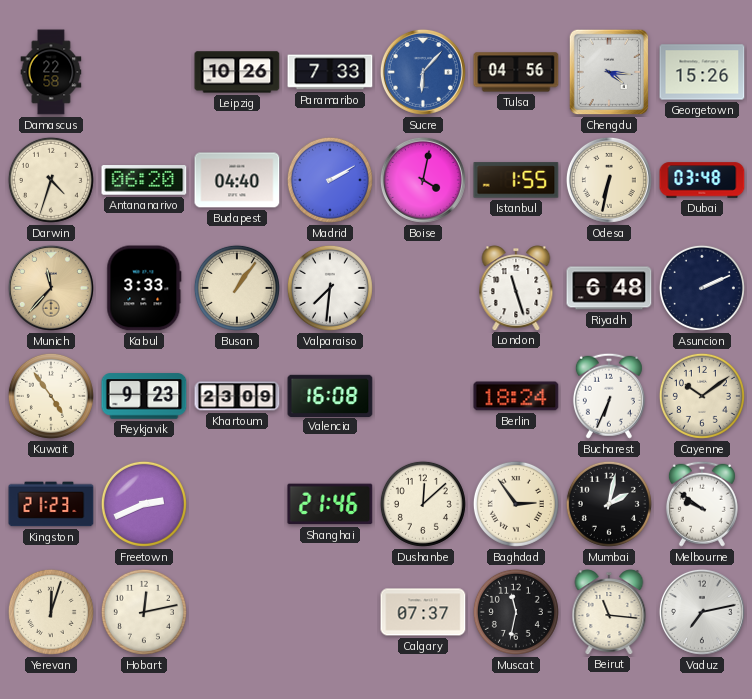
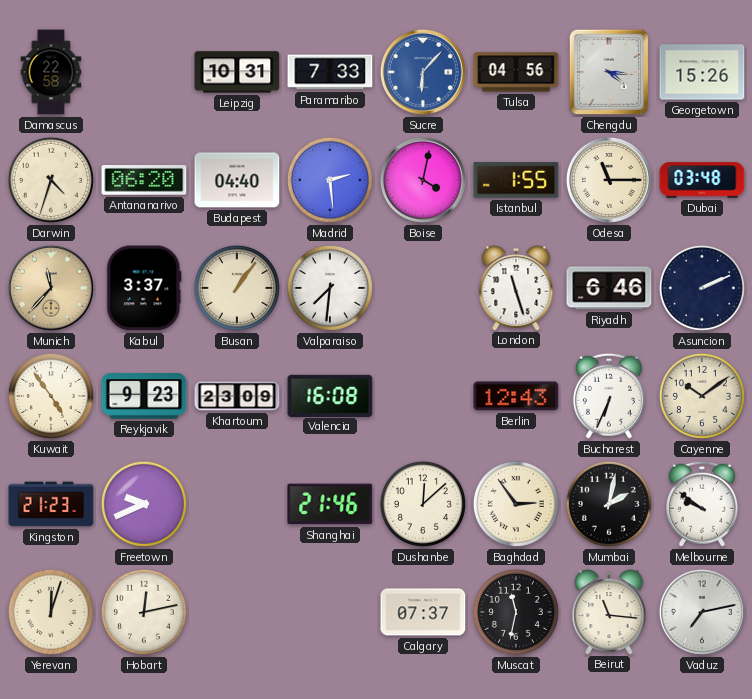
Leipzig: 10:26 -> 10:31
Madrid: 2:10 -> 2:29
Odesa: 6:32 -> 11:15
Kabul: 3:33 -> 3:37
Riyadh: 6:48 -> 6:46
Berlin: 18:24 -> 12:43
Freetown: 2:41 -> 9:41
